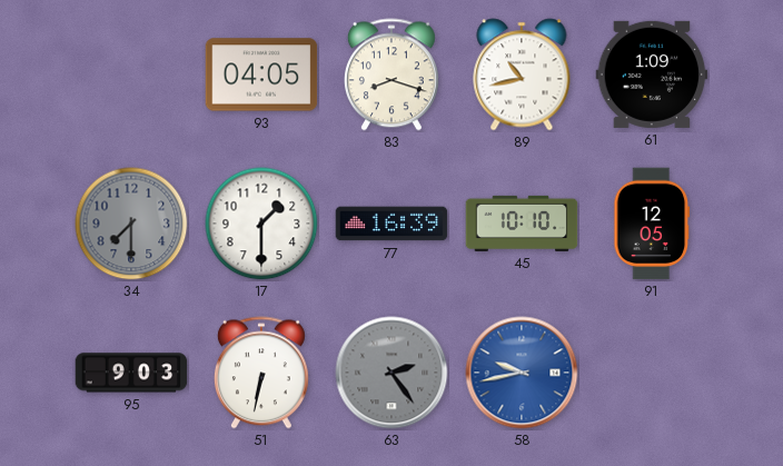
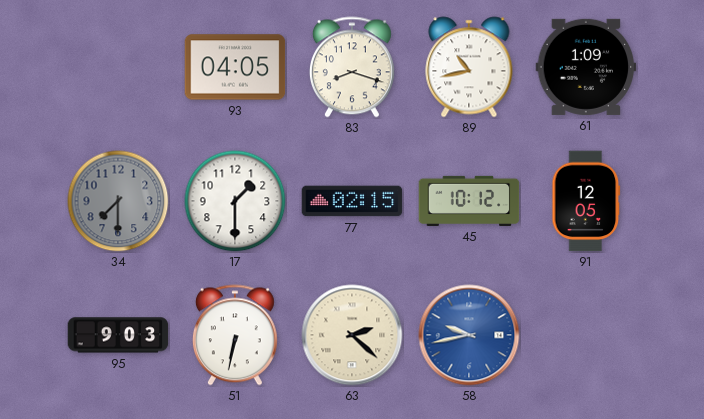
77: 16:39 -> 02:15
45: 10:10 -> 10:12
63: 2:24 -> 2:22
63 dial: grey -> cream
